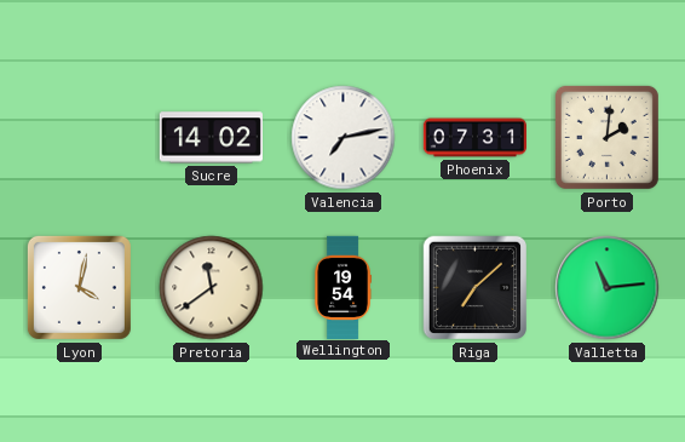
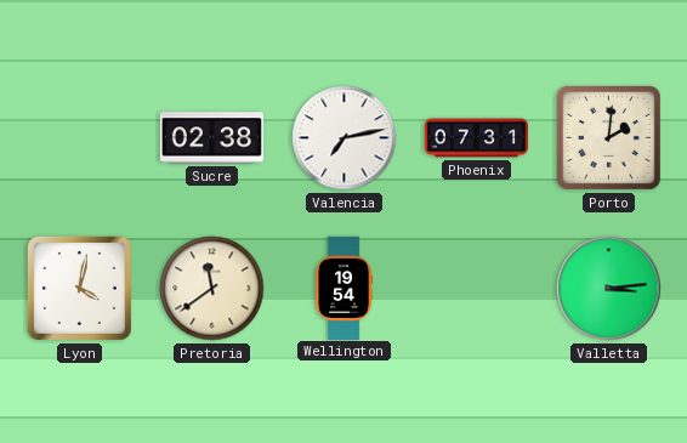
Sucre: 14:02 -> 02:38
Riga: 7:08 -> none
Valletta: 11:14 -> 3:14
